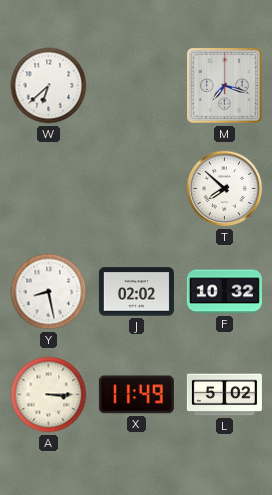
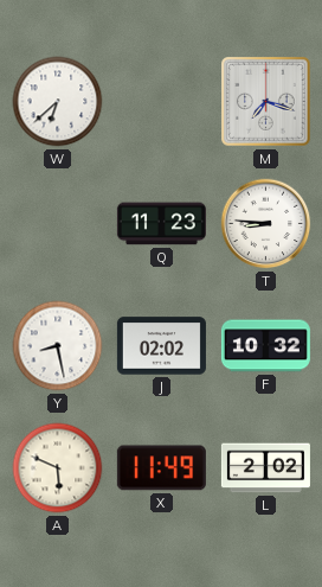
Q: none -> 11:23
T: 7:52 -> 8:46
A: 3:15 -> 5:49
L: 5:02 -> 2:02
